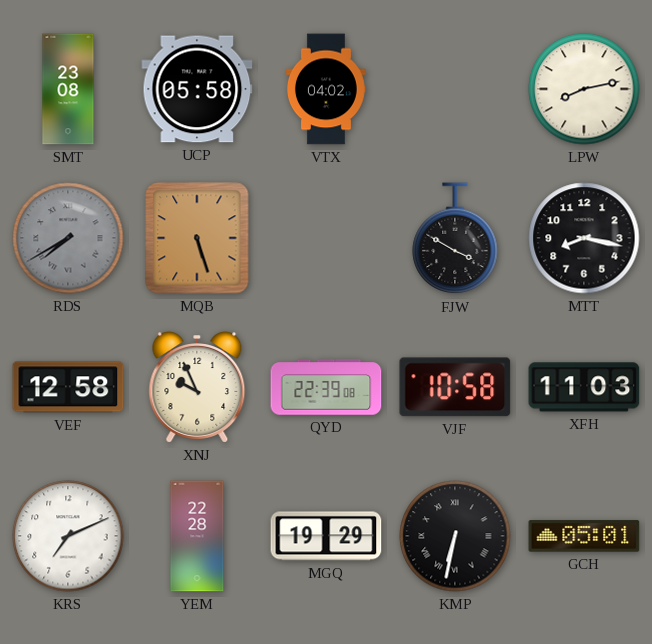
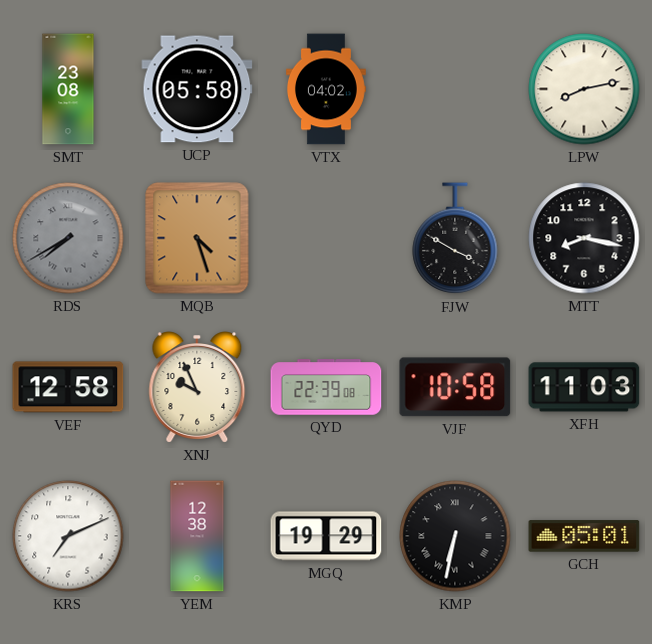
MQB: 5:27 -> 4:27
YEM: 22:28 -> 12:38
